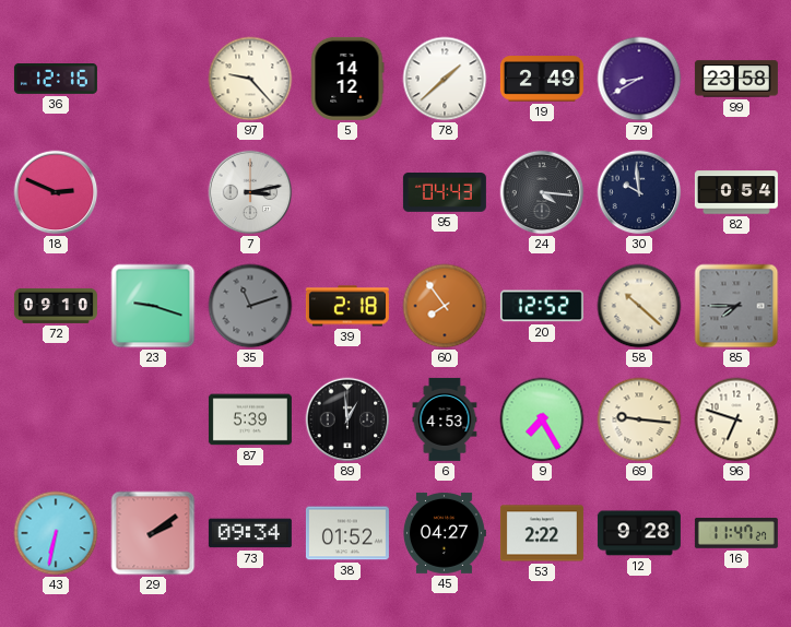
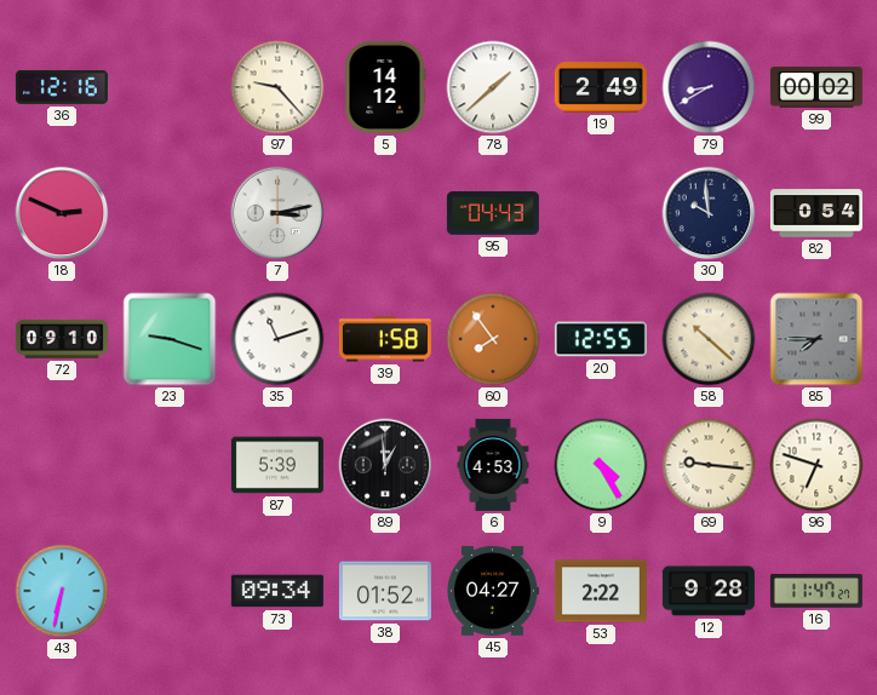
99: 23:58 -> 00:02
24: 4:16 -> none
35 dial: grey -> white
39: 2:18 -> 1:58
20: 12:52 -> 12:55
9: 7:25 -> 4:25
29: 2:09 -> none
